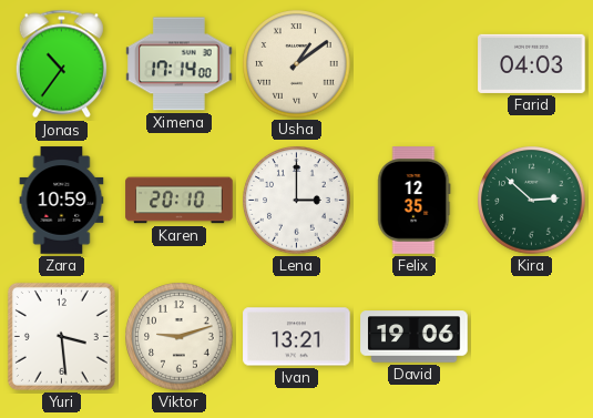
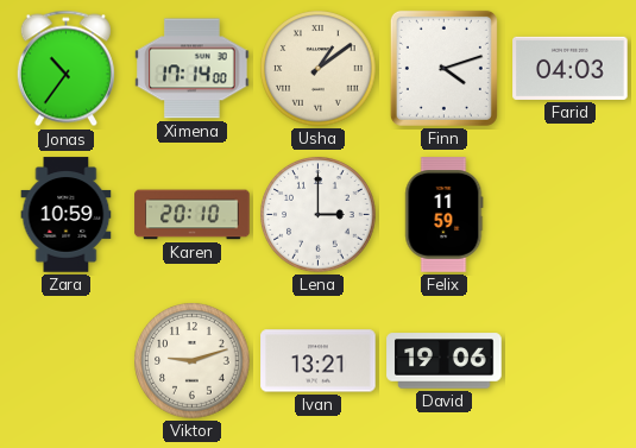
Finn: none -> 4:12
Felix: 12:35 -> 11:59
Kira: 2:52 -> none
Yuri: 3:29 -> none
